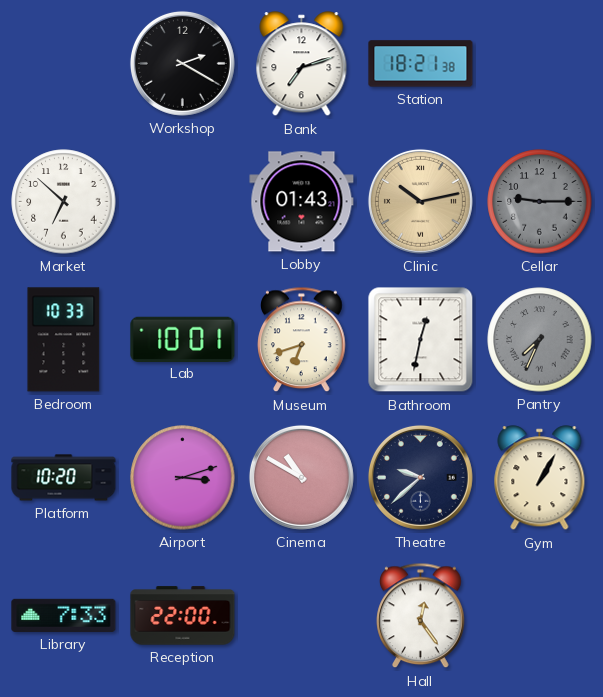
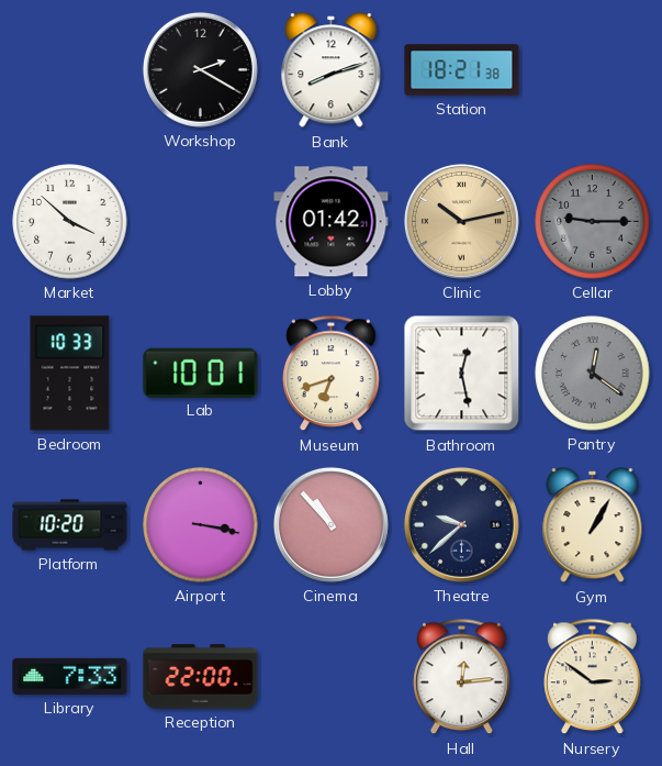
Bank: 7:12 -> 8:12
Market: 6:52 -> 3:52
Lobby: 01:43 -> 01:42
Bathroom: 12:32 -> 12:28
Pantry: 7:34 -> 12:21
Airport: 3:12 -> 3:17
Cinema: 10:50 -> 10:53
Hall: 12:24 -> 12:14
Nursery: none -> 2:51
